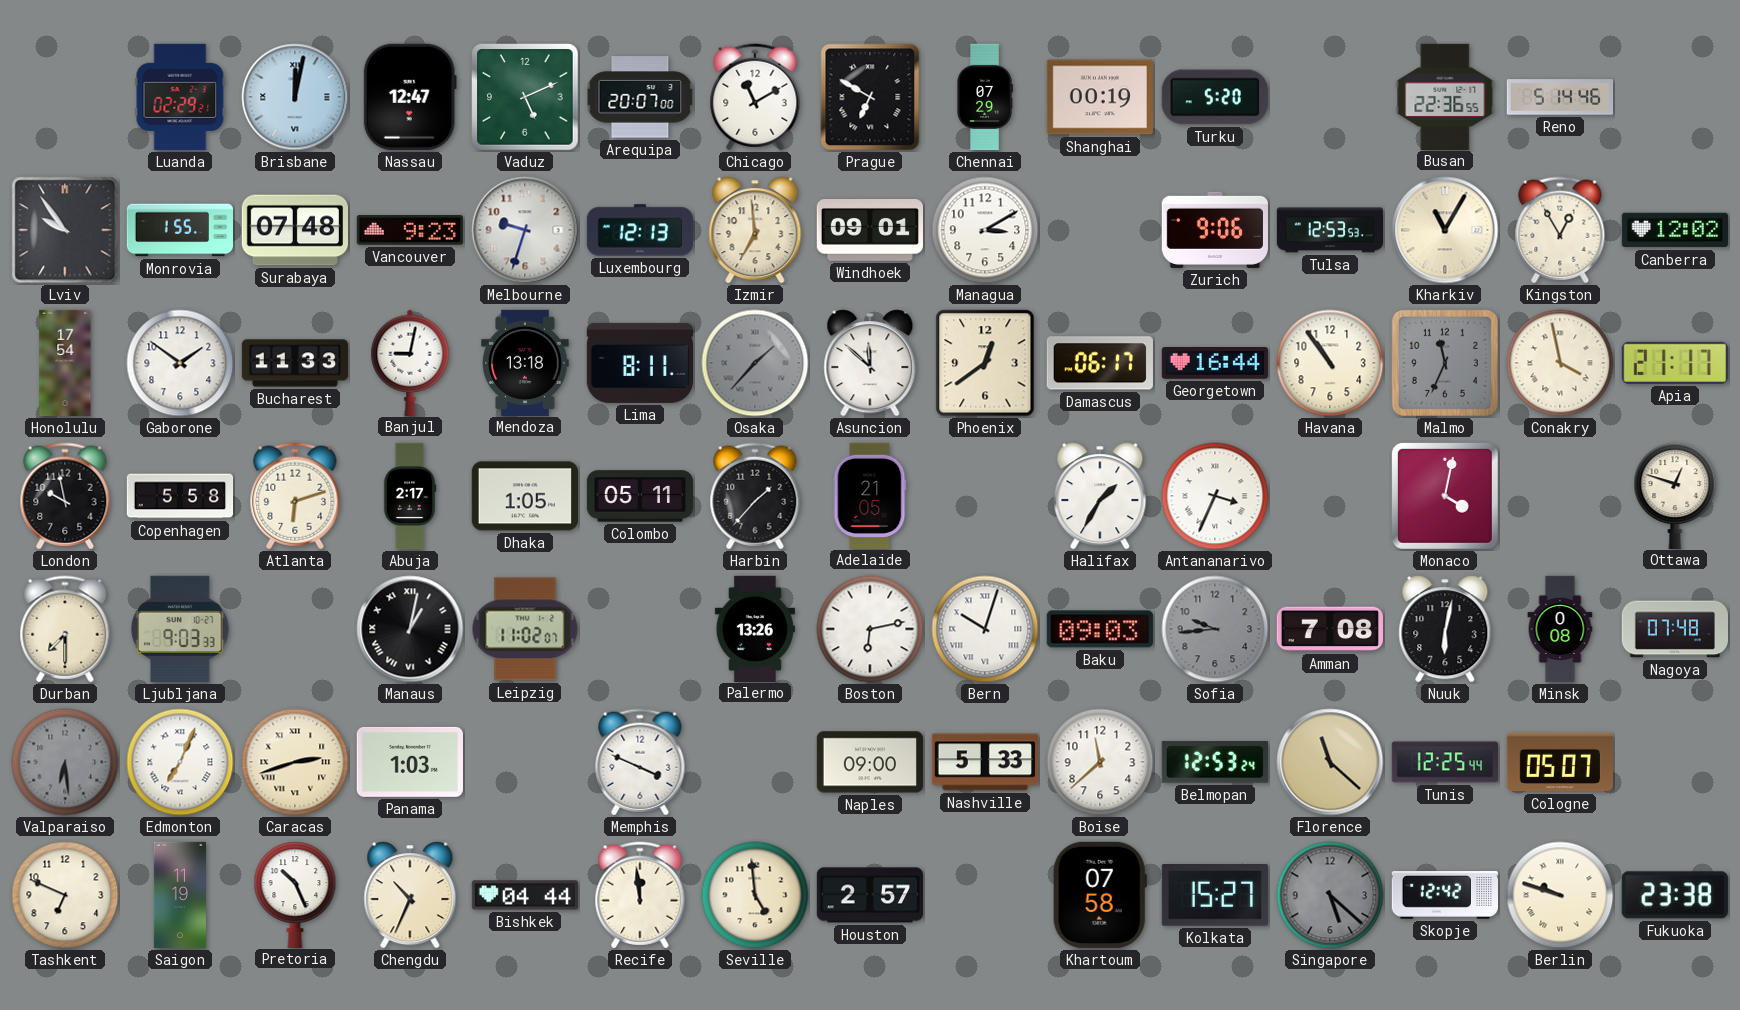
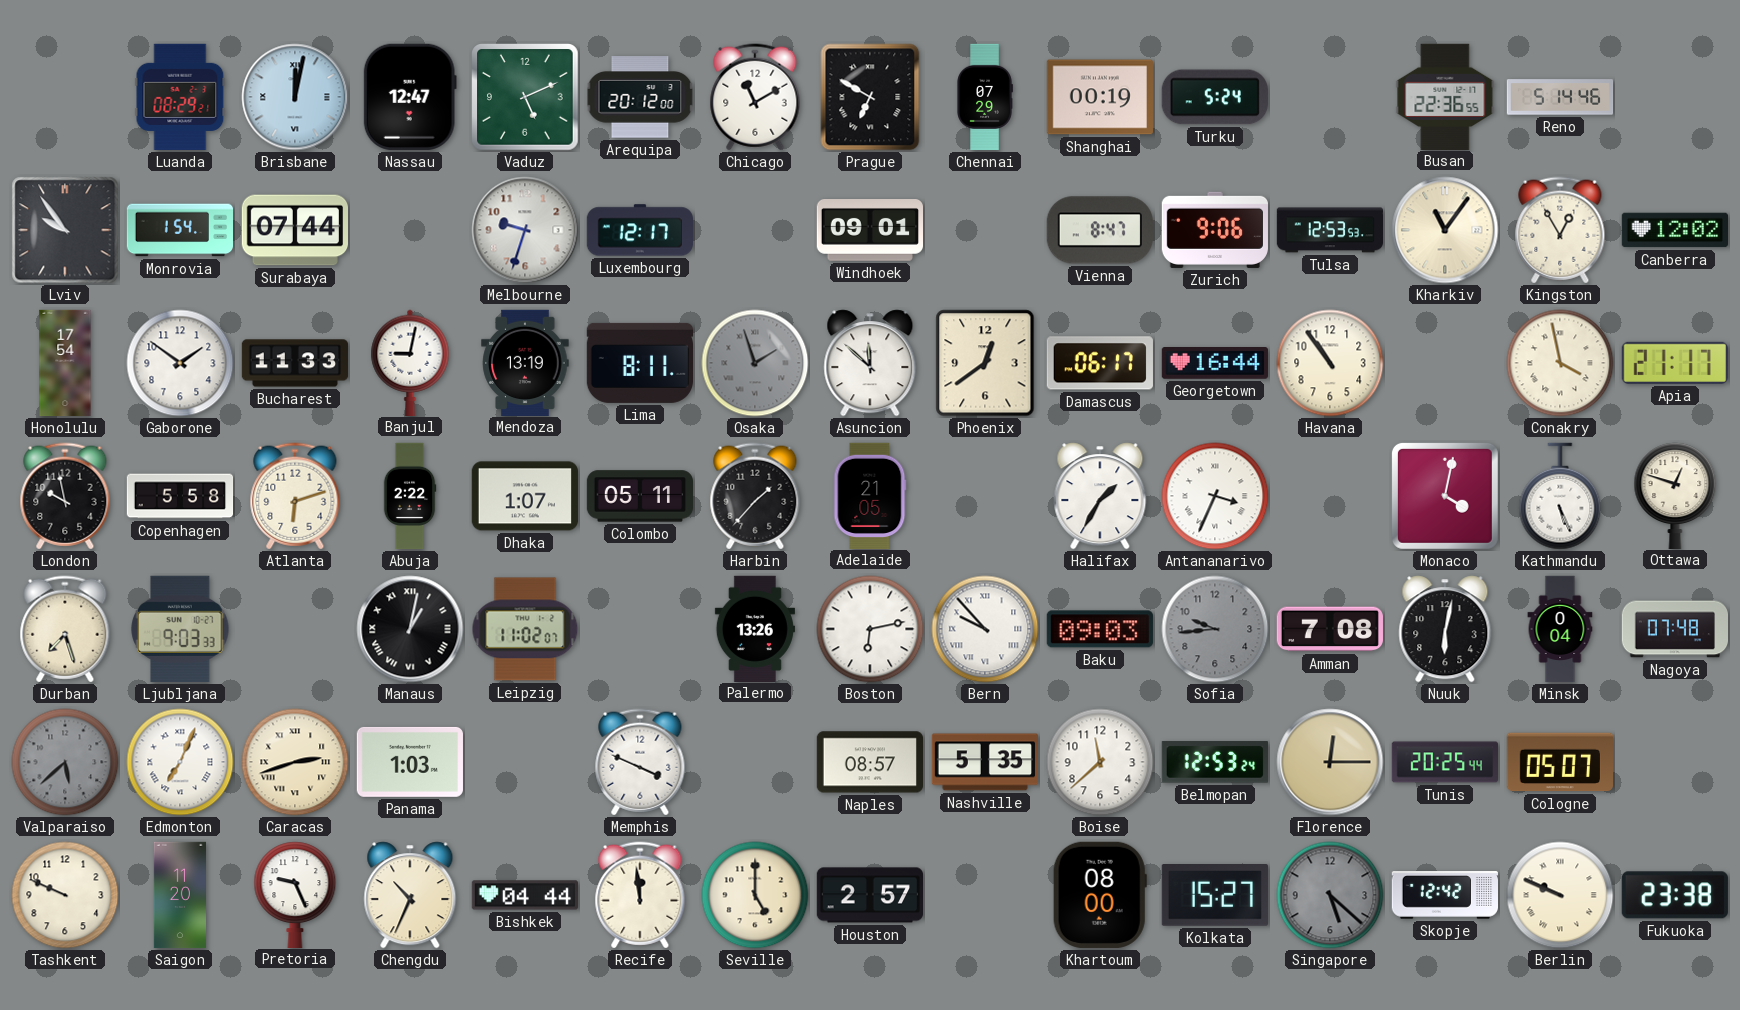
Luanda: 02:29 -> 08:29
Arequipa: 20:07 -> 20:12
Turku: 5:20 -> 5:24
Monrovia: 1:55 -> 1:54
Surabaya: 07:48 -> 07:44
Vancouver: 9:23 -> none
Luxembourg: 12:13 -> 12:17
Izmir: 6:59 -> none
Managua: 3:10 -> none
Vienna: none -> 8:47
Kharkiv: 11:05 -> 11:06
Mendoza: 13:18 -> 13:19
Osaka: 1:37 -> 1:57
Malmo: 11:34 -> none
Abuja: 2:17 -> 2:22
Dhaka: 1:05 -> 1:07
Kathmandu: none -> 5:26
Durban: 7:30 -> 7:27
Bern: 10:03 -> 9:53
Minsk: 0:08 -> 0:04
Valparaiso: 6:29 -> 5:38
Naples: 09:00 -> 08:57
Nashville: 5:33 -> 5:35
Florence: 11:22 -> 12:15
Tunis: 12:25 -> 20:25
Tashkent: 6:49 -> 9:49
Saigon: 11:19 -> 11:20
Pretoria: 10:26 -> 9:26
Seville: 4:59 -> 5:00
Khartoum: 07:58 -> 08:00
Berlin: 9:48 -> 9:49
